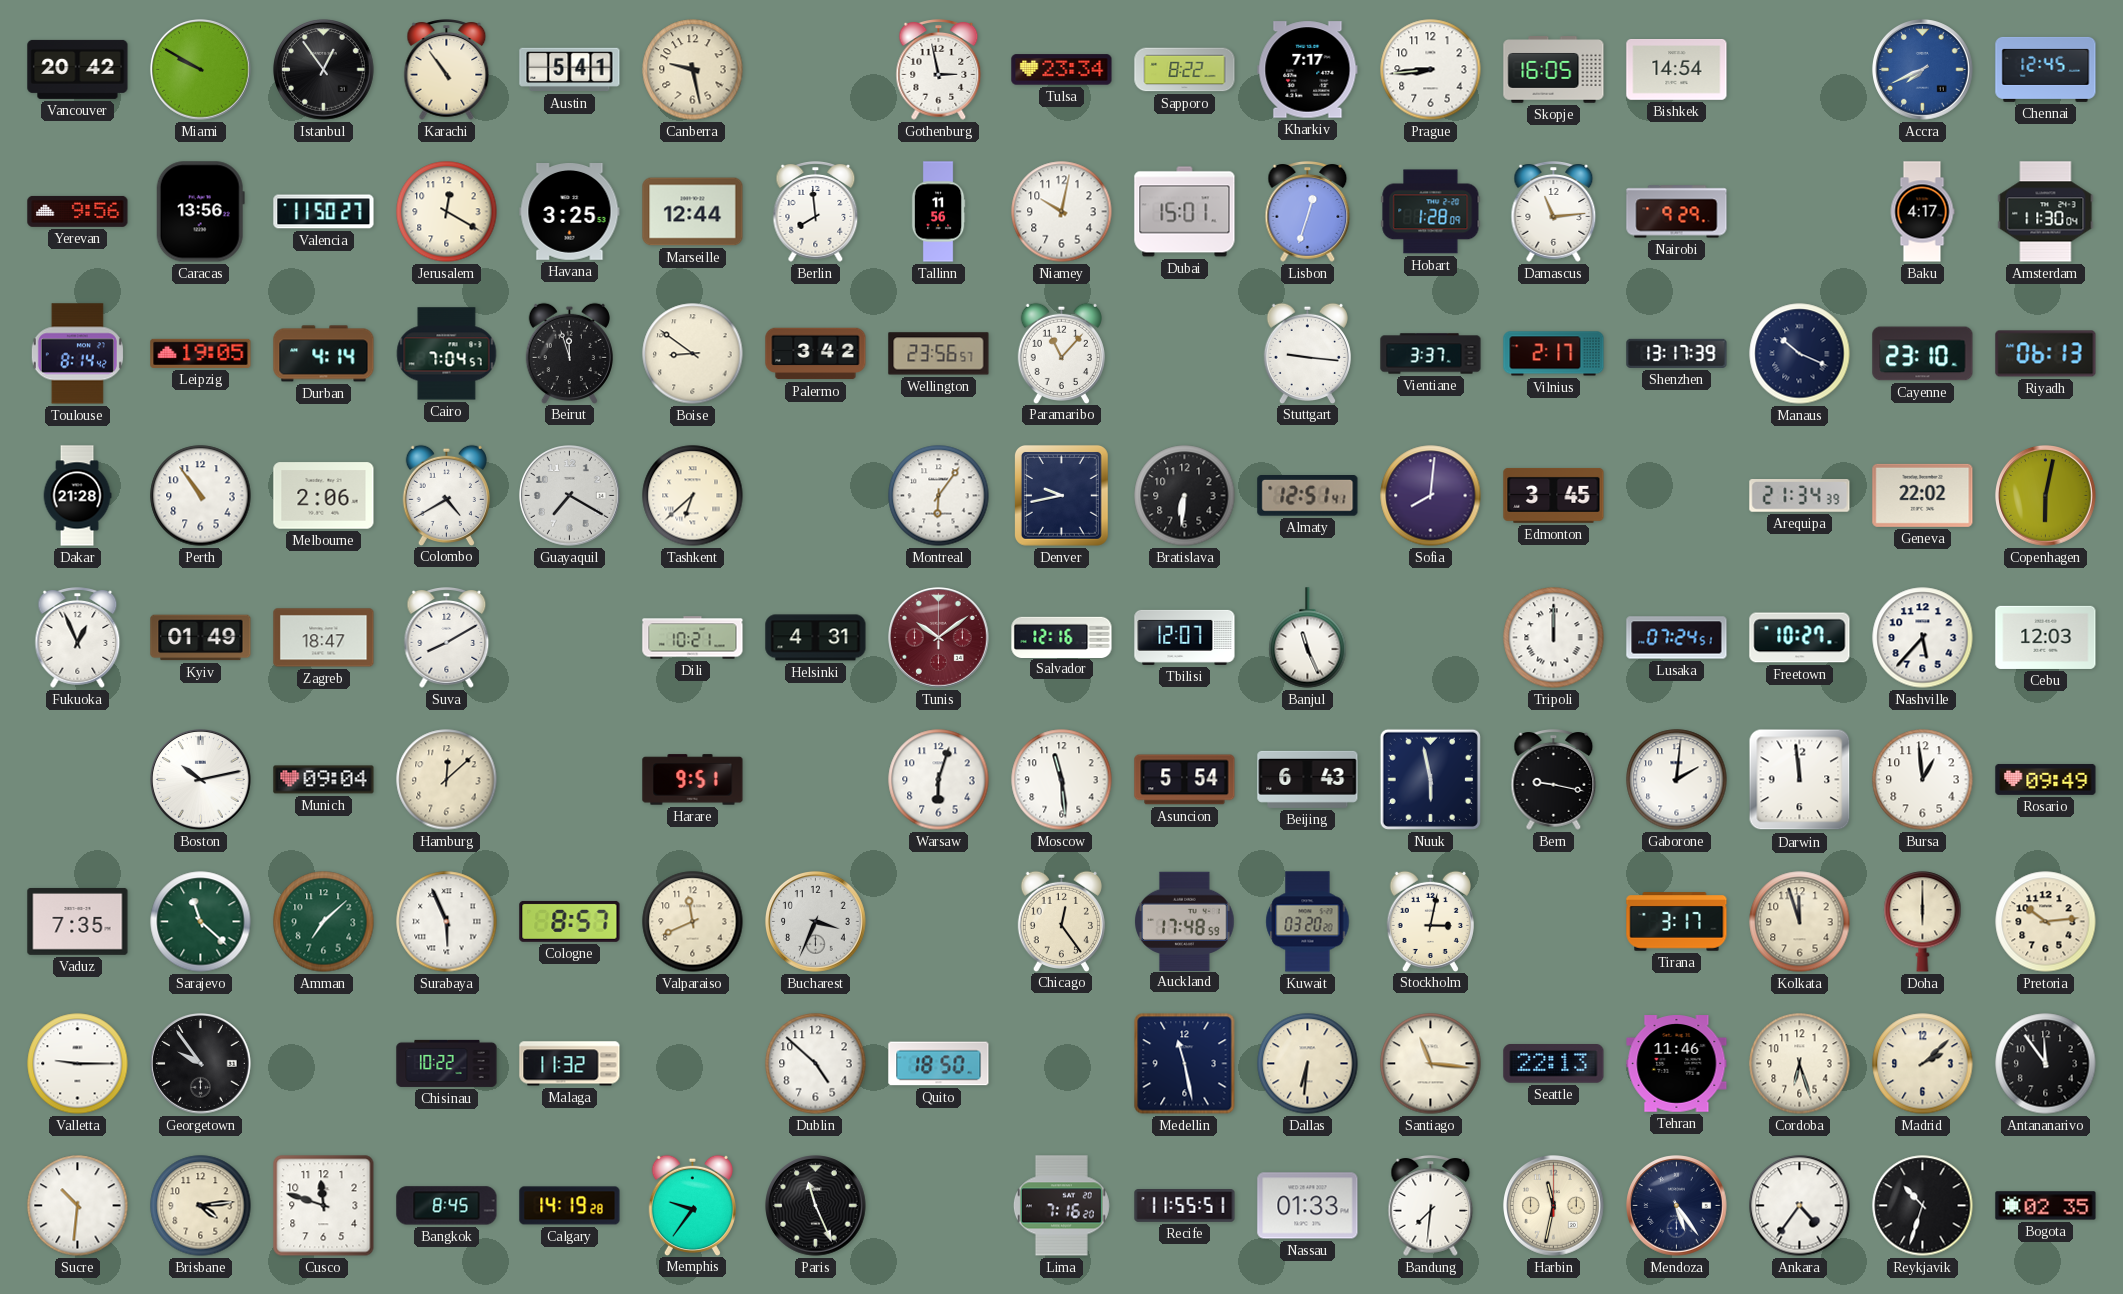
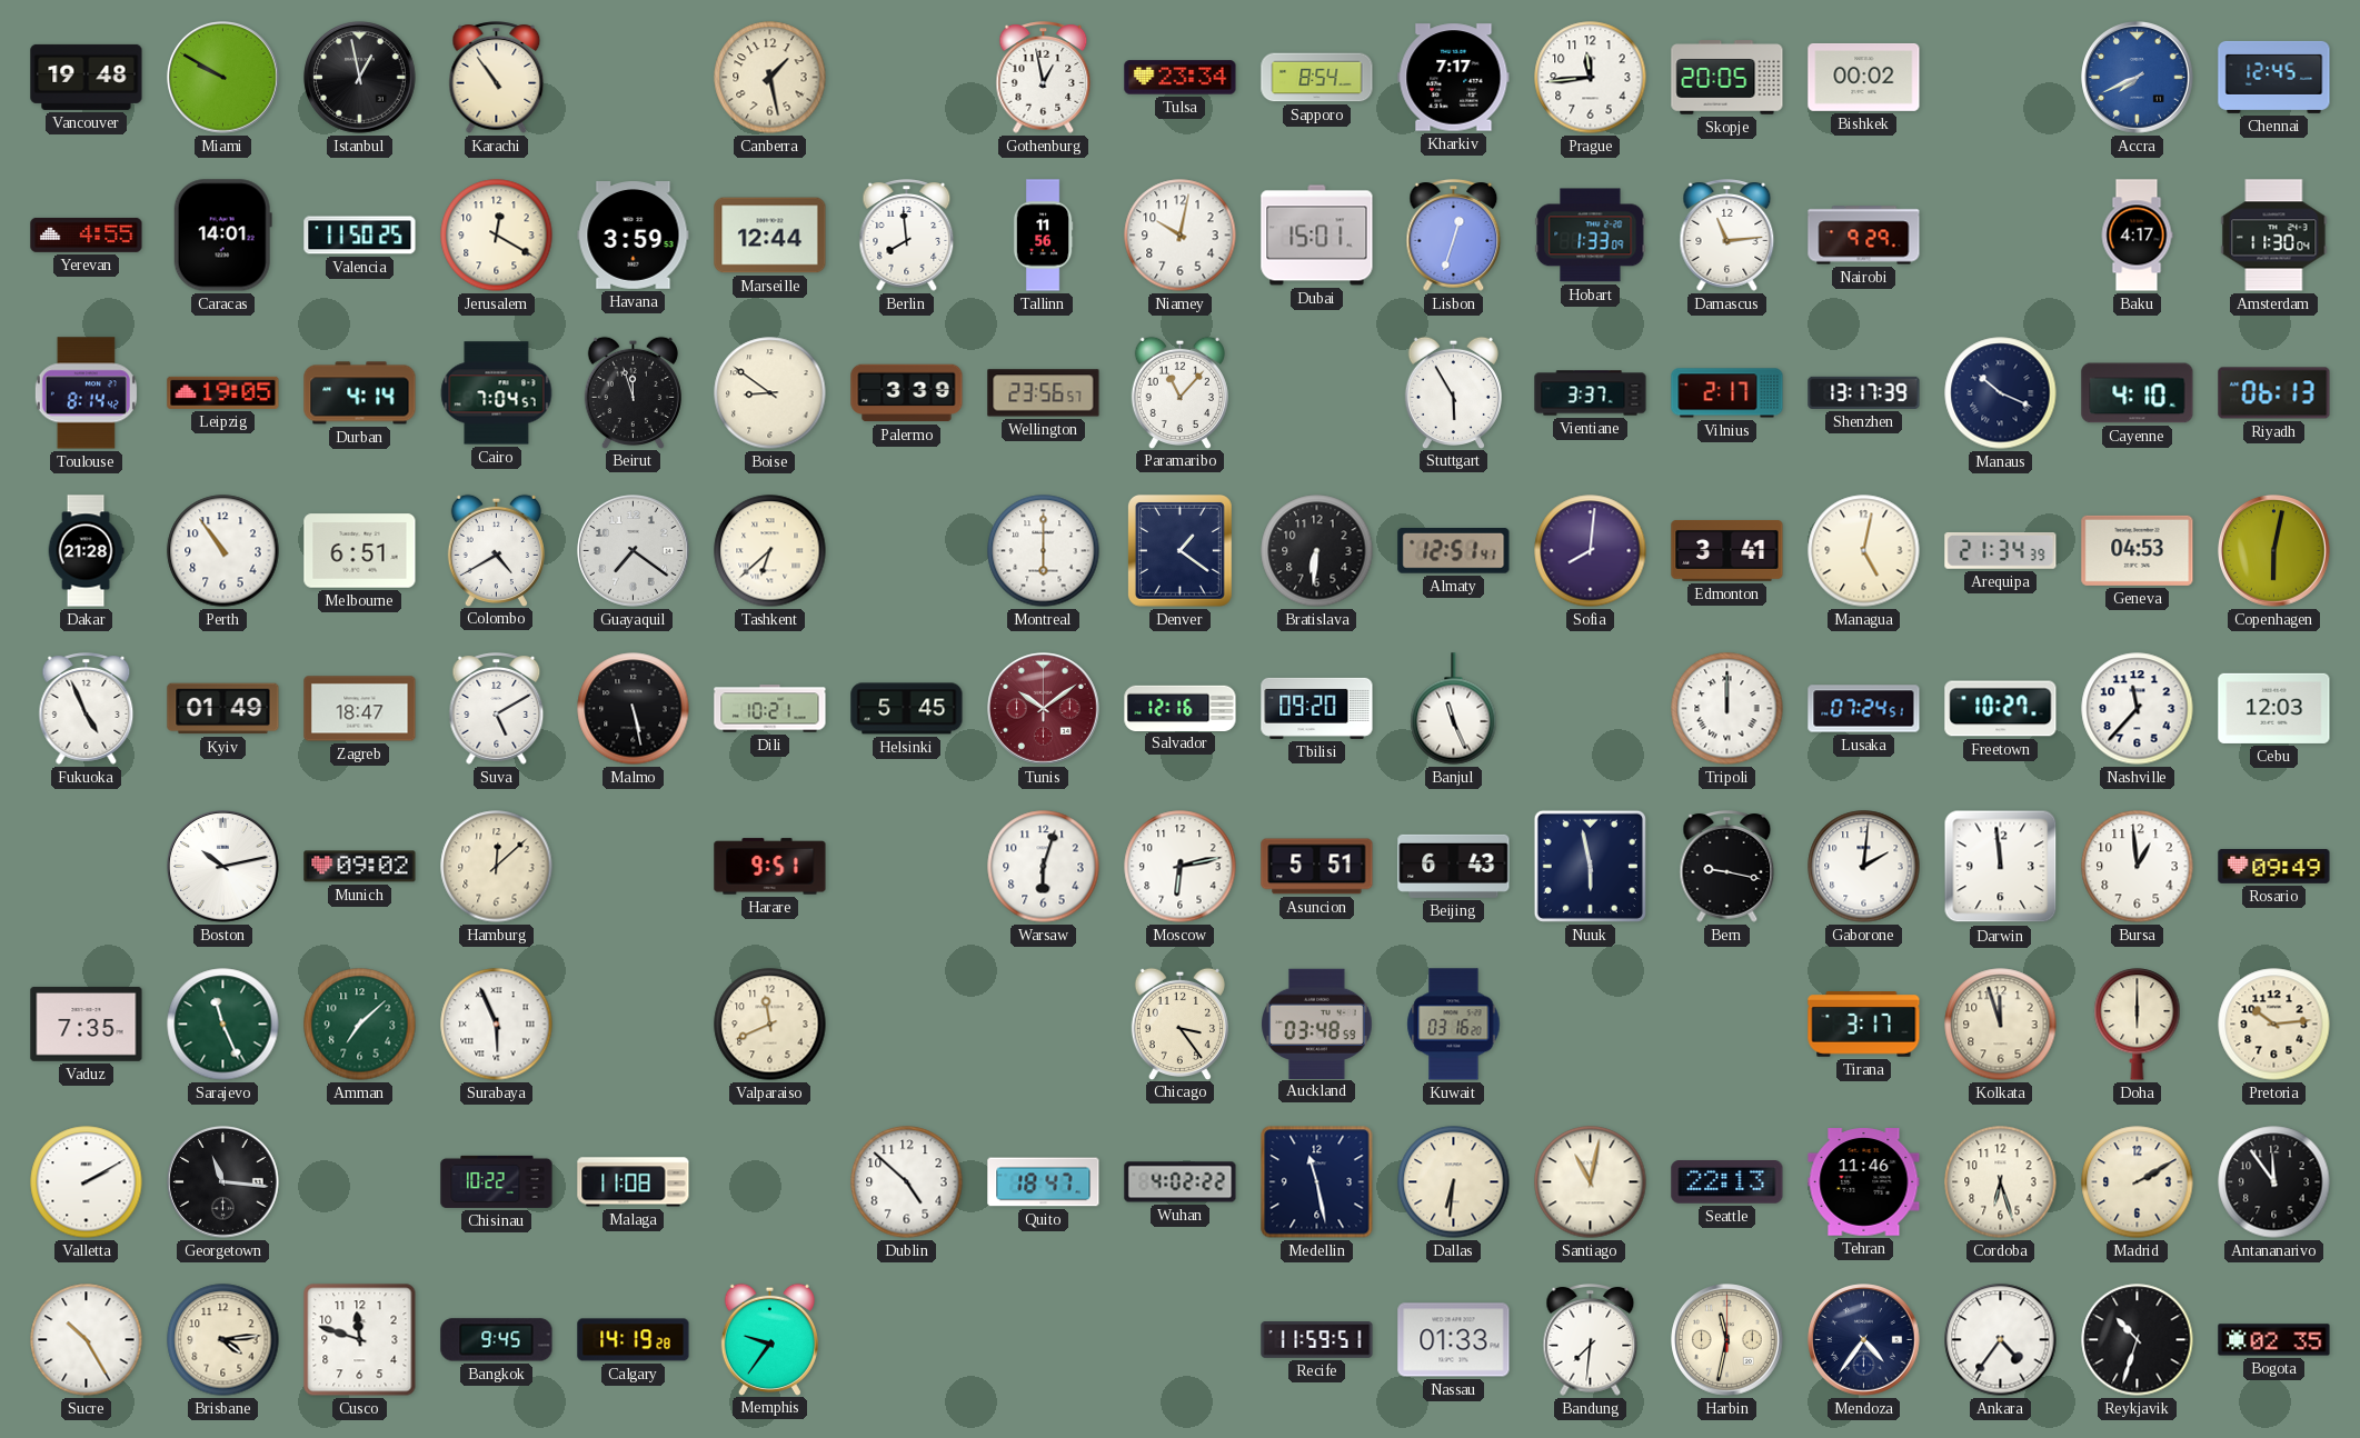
Vancouver: 20:42 -> 19:48
Istanbul: 12:54 -> 12:58
Austin: 5:41 -> none
Canberra: 9:28 -> 1:28
Gothenburg: 2:58 -> 12:58
Sapporo: 8:22 -> 8:54
Prague: 8:44 -> 11:44
Skopje: 16:05 -> 20:05
Bishkek: 14:54 -> 00:02
Yerevan: 9:56 -> 4:55
Caracas: 13:56 -> 14:01
Valencia: 11:50:27 -> 11:50:25
Havana: 3:25 -> 3:59
Hobart: 1:28 -> 1:33
Palermo: 3:42 -> 3:39
Stuttgart: 9:16 -> 5:55
Cayenne: 23:10 -> 4:10
Melbourne: 2:06 -> 6:51
Guayaquil: 7:20 -> 7:21
Montreal: 6:06 -> 6:00
Denver: 9:43 -> 1:21
Edmonton: 3:45 -> 3:41
Managua: none -> 5:02
Geneva: 22:02 -> 04:53
Fukuoka: 12:56 -> 4:56
Suva: 8:10 -> 5:10
Malmo: none -> 5:28
Helsinki: 4:31 -> 5:45
Tbilisi: 12:07 -> 09:20
Nashville: 5:37 -> 11:37
Munich: 09:04 -> 09:02
Moscow: 11:29 -> 6:13
Asuncion: 5:54 -> 5:51
Sarajevo: 11:22 -> 11:26
Cologne: 8:57 -> none
Bucharest: 3:34 -> none
Chicago: 12:24 -> 3:24
Auckland: 17:48 -> 03:48
Kuwait: 03:20 -> 03:16
Stockholm: 3:02 -> none
Valletta: 9:15 -> 2:10
Georgetown: 9:54 -> 11:16
Malaga: 11:32 -> 11:08
Quito: 18:50 -> 18:47
Wuhan: none -> 4:02
Santiago: 11:16 -> 11:02
Madrid: 2:08 -> 2:10
Sucre: 10:31 -> 10:25
Bangkok: 8:45 -> 9:45
Paris: 11:26 -> none
Lima: 7:16 -> none
Recife: 11:55 -> 11:59
Mendoza: 5:24 -> 4:36
